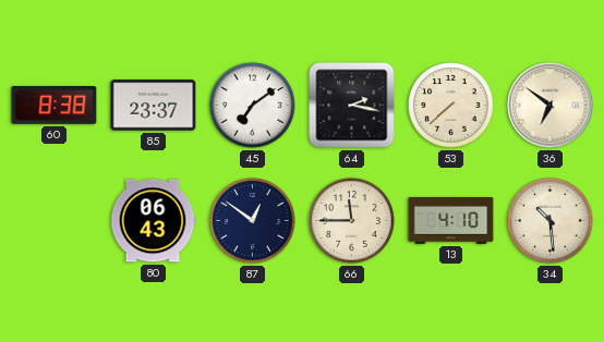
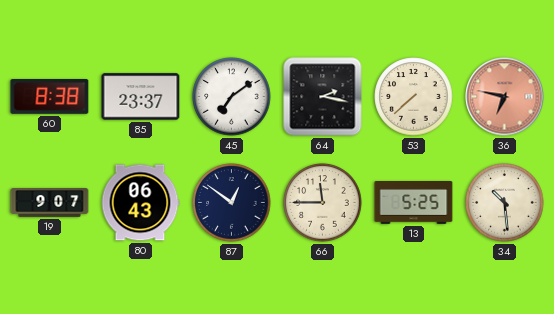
36: 6:51 -> 6:47
36 dial: cream -> salmon
19: none -> 9:07
13: 4:10 -> 5:25
